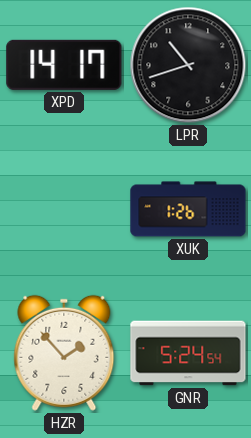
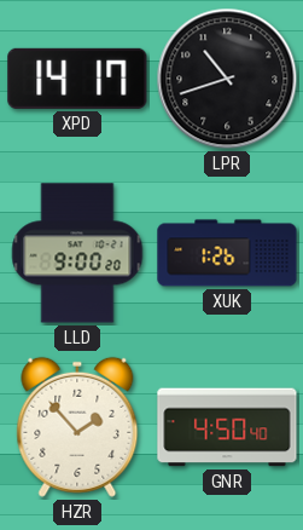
LLD: none -> 9:00
GNR: 5:24 -> 4:50
